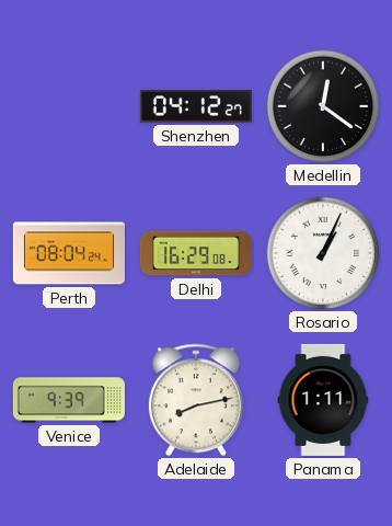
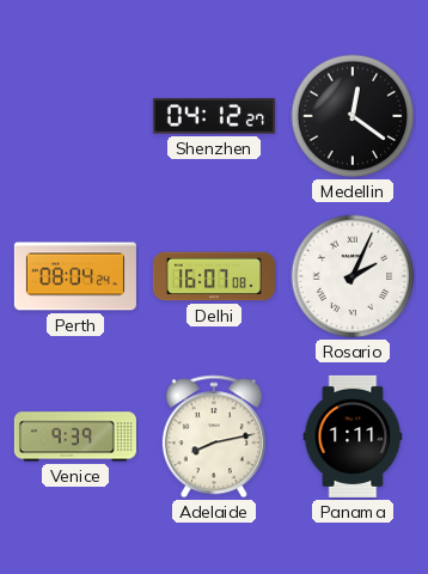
Delhi: 16:29 -> 16:07
Rosario: 1:04 -> 2:04
